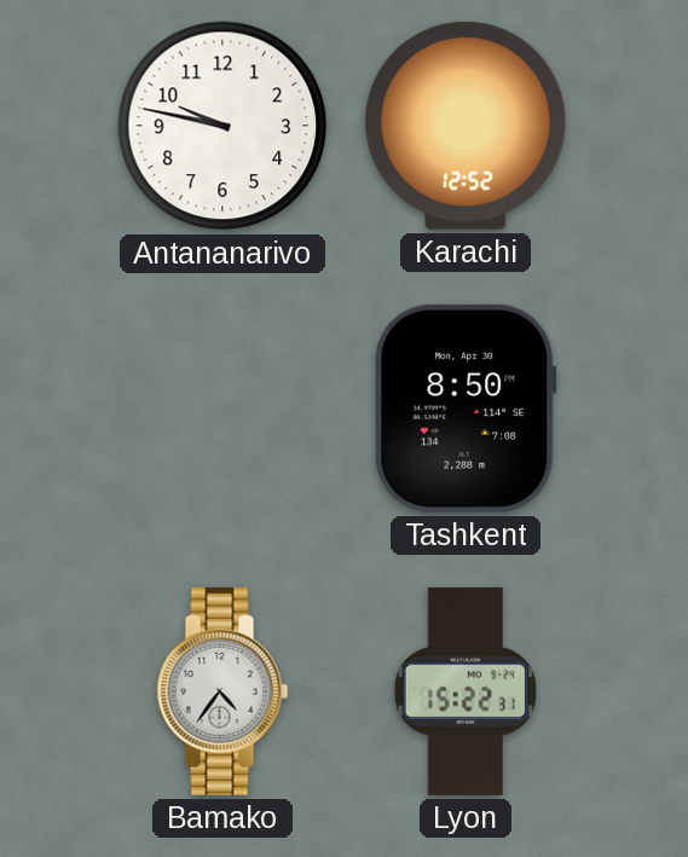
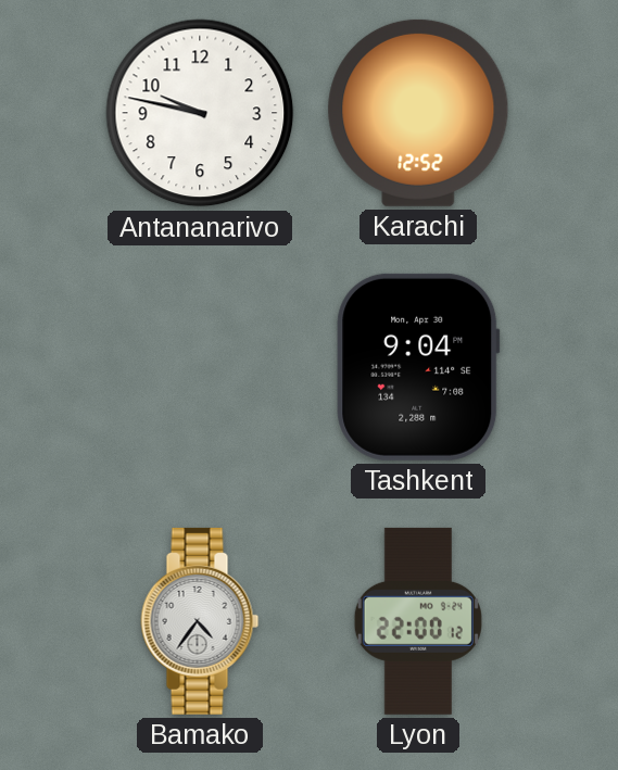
Tashkent: 8:50 -> 9:04
Lyon: 15:22 -> 22:00
